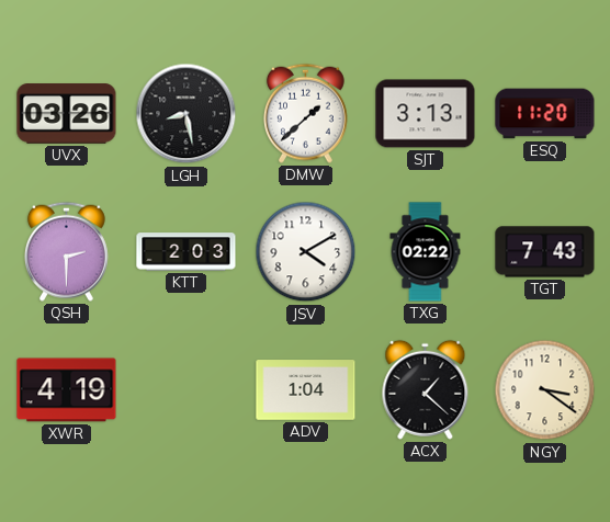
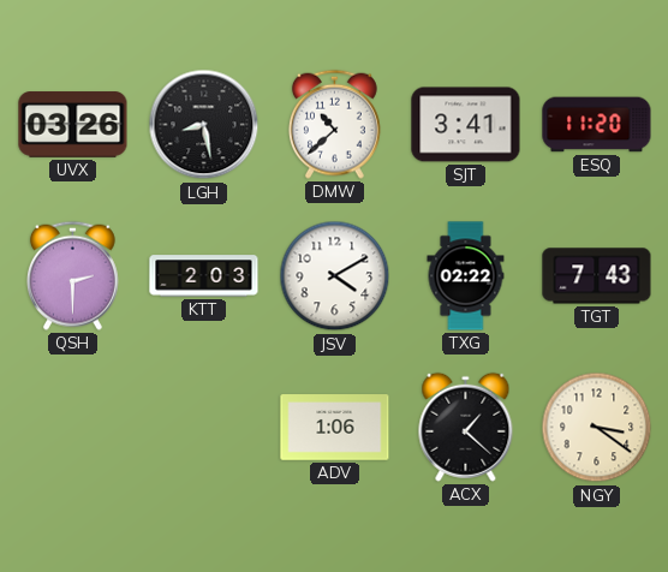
DMW: 1:38 -> 10:38
SJT: 3:13 -> 3:41
XWR: 4:19 -> none
ADV: 1:04 -> 1:06
